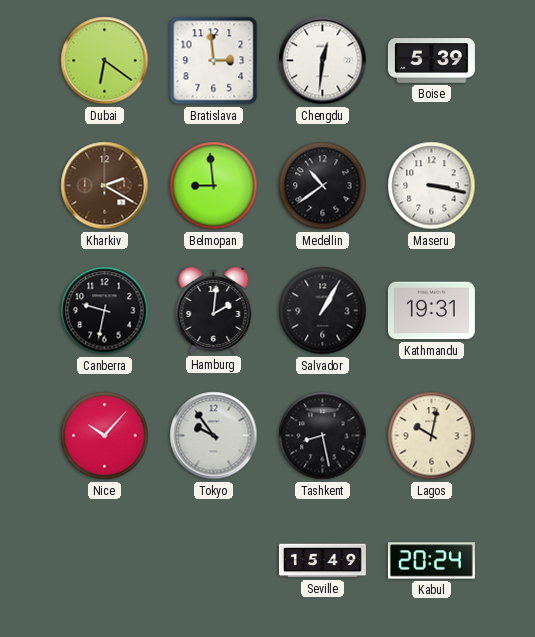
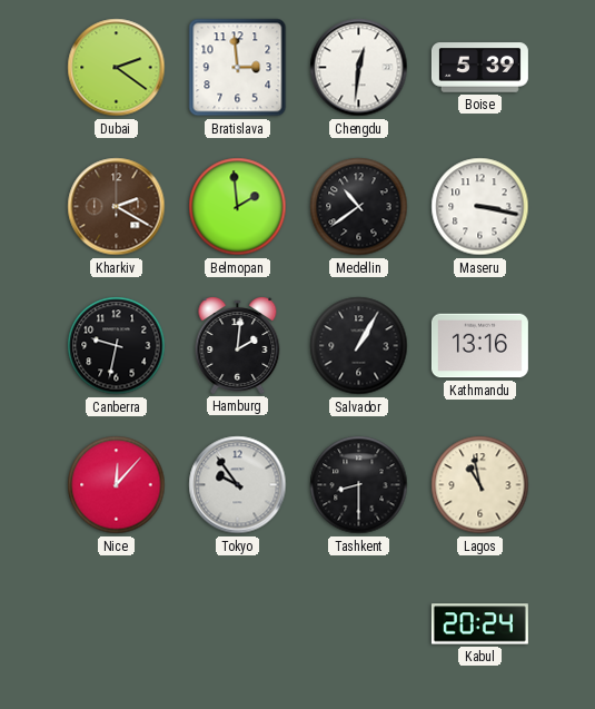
Dubai: 6:21 -> 2:21
Belmopan: 8:59 -> 1:59
Kathmandu: 19:31 -> 13:16
Nice: 10:07 -> 12:07
Tashkent: 8:28 -> 8:30
Lagos: 10:02 -> 10:58
Seville: 15:49 -> none
